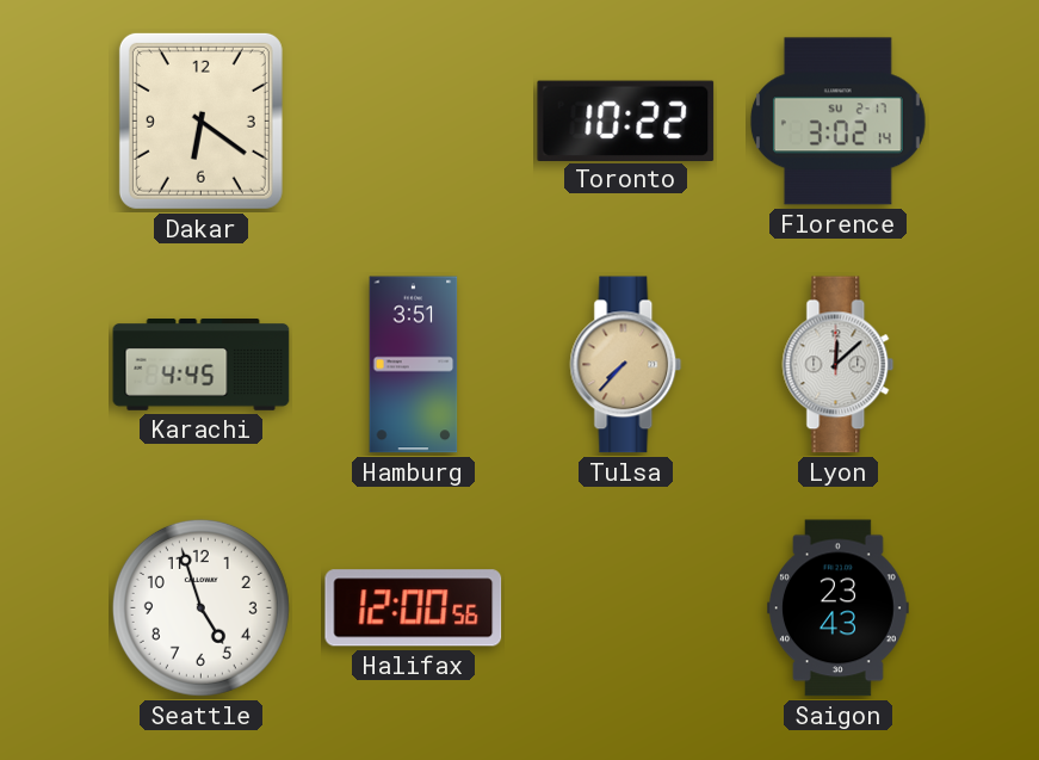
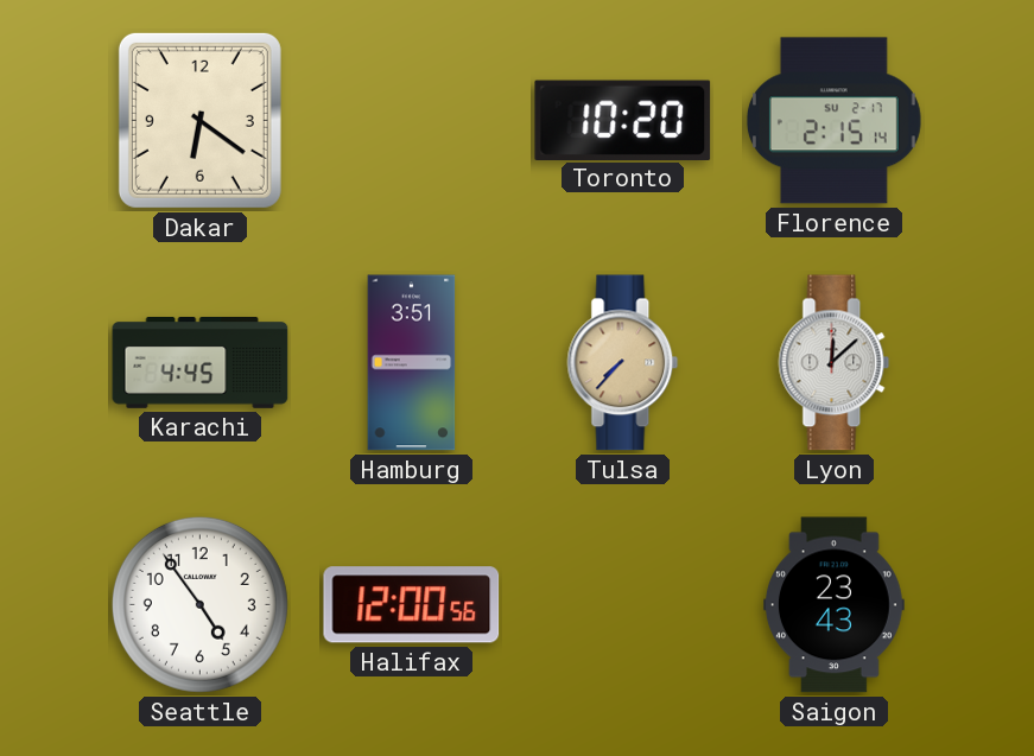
Toronto: 10:22 -> 10:20
Florence: 3:02 -> 2:15
Seattle: 4:57 -> 4:54
